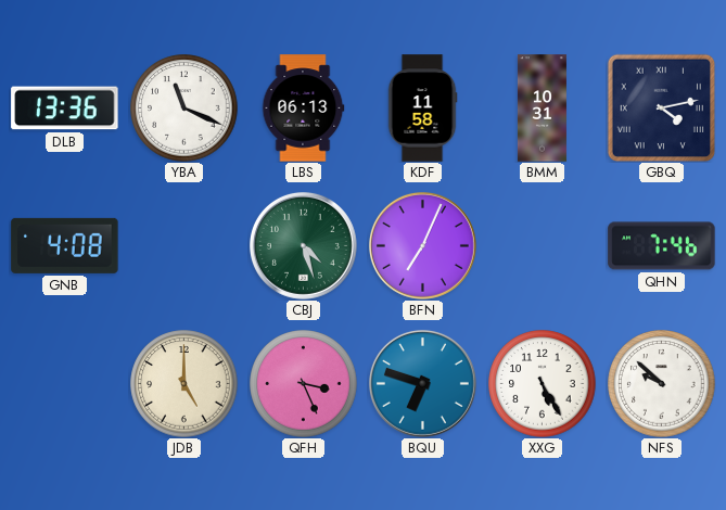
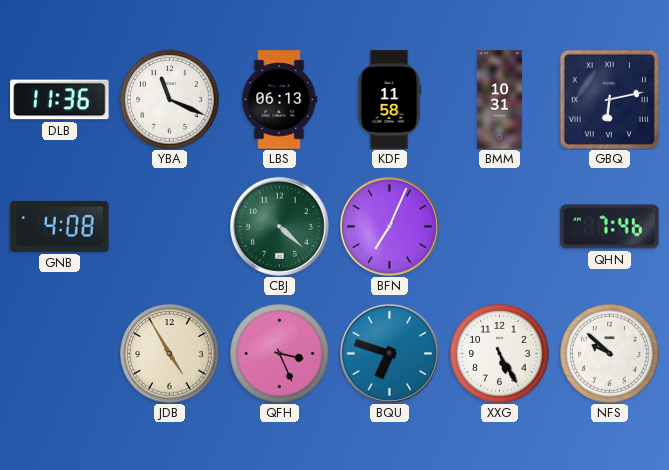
DLB: 13:36 -> 11:36
GBQ: 4:13 -> 6:13
CBJ: 4:27 -> 4:22
JDB: 5:00 -> 4:55
